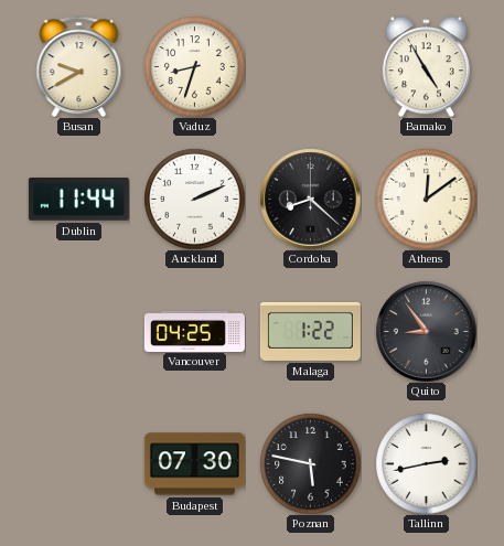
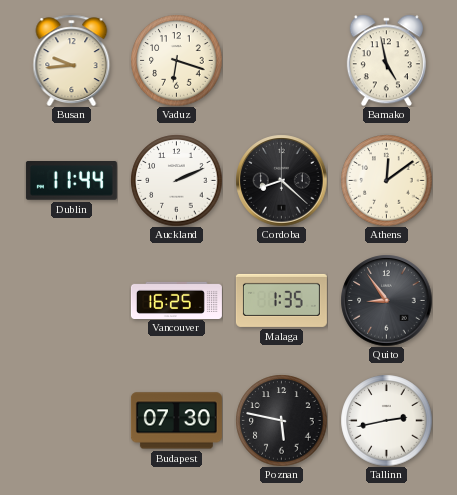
Busan: 9:40 -> 9:44
Vaduz: 8:33 -> 6:18
Bamako: 4:55 -> 4:58
Vancouver: 04:25 -> 16:25
Malaga: 1:22 -> 1:35
